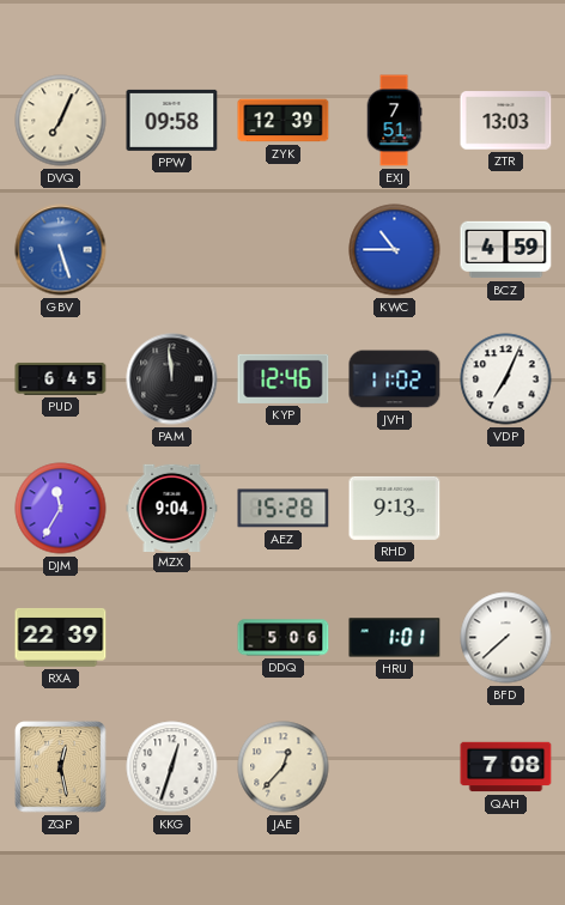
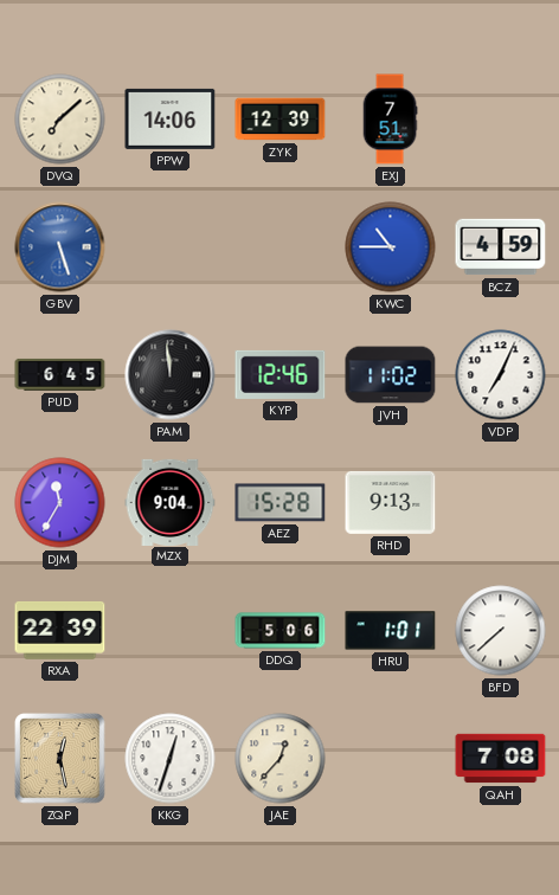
DVQ: 7:04 -> 7:08
PPW: 09:58 -> 14:06
ZTR: 13:03 -> none
